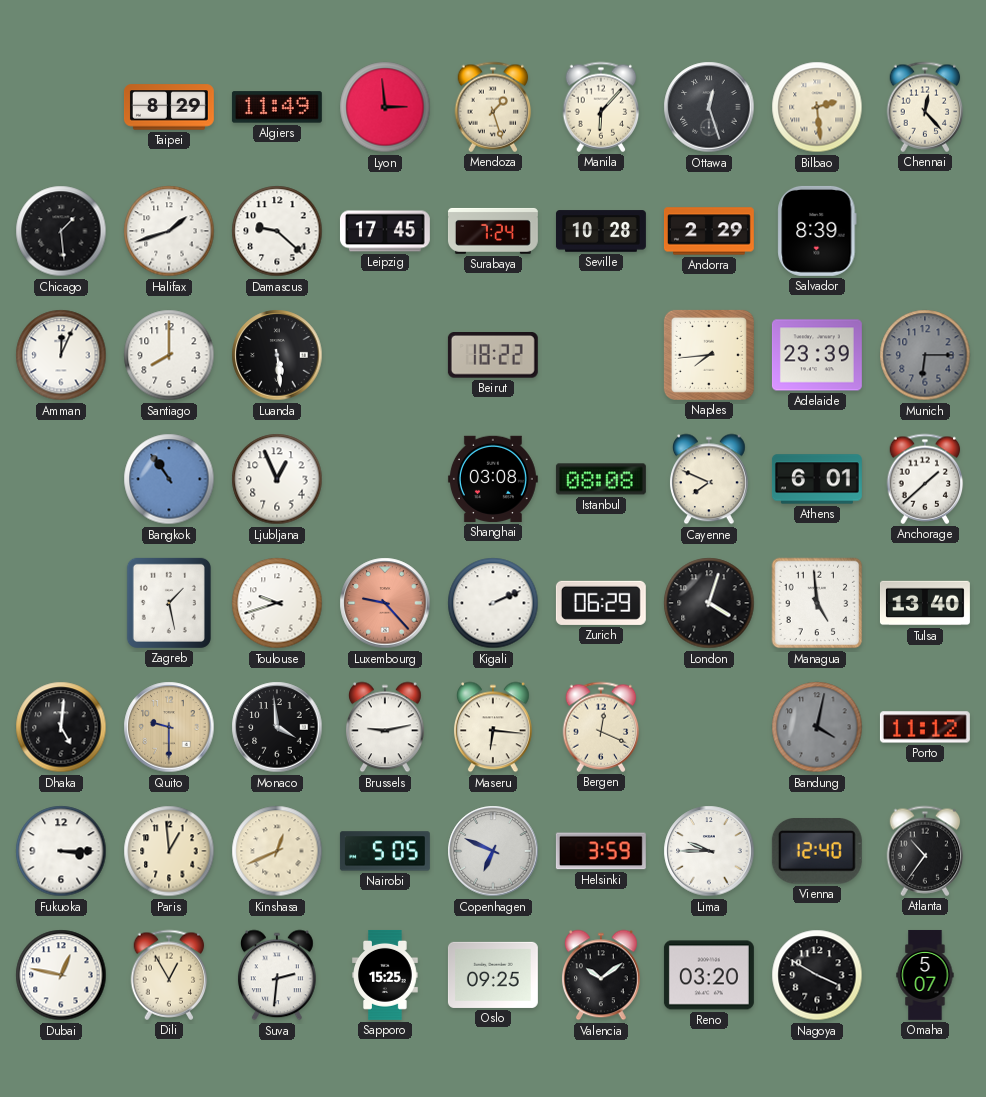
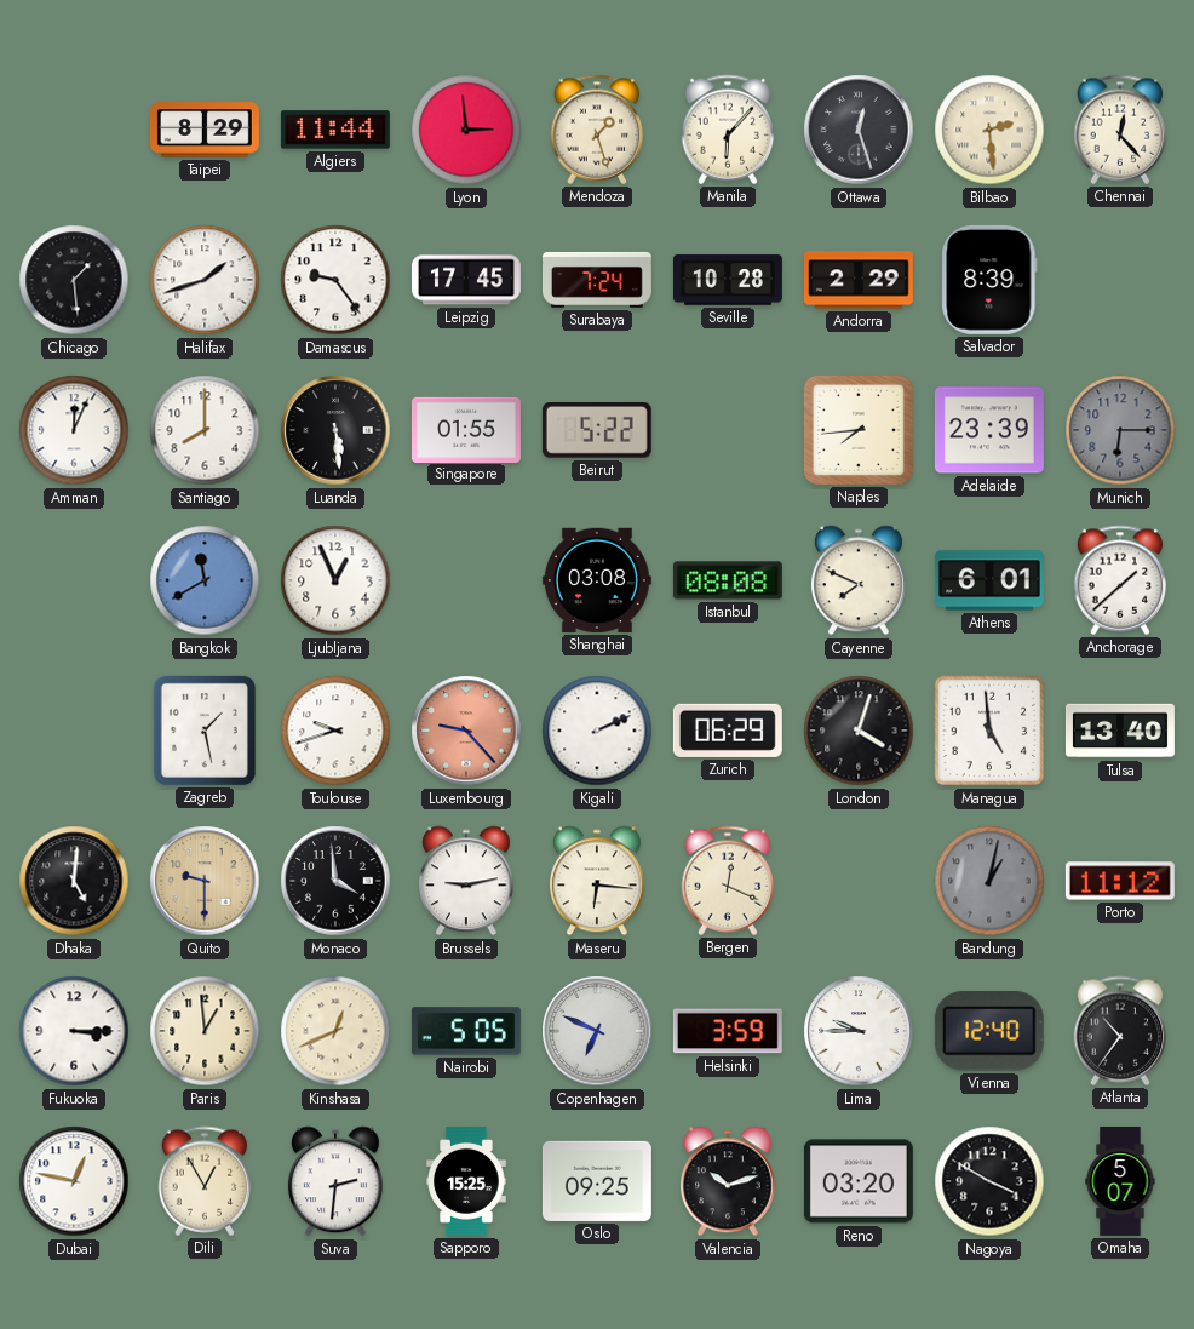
Algiers: 11:49 -> 11:44
Damascus: 9:22 -> 9:24
Singapore: none -> 01:55
Beirut: 18:22 -> 5:22
Bangkok: 10:54 -> 11:40
Bandung: 4:02 -> 1:02
Valencia: 10:09 -> 10:12
